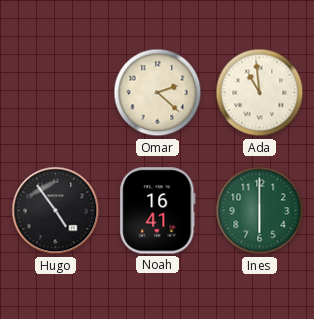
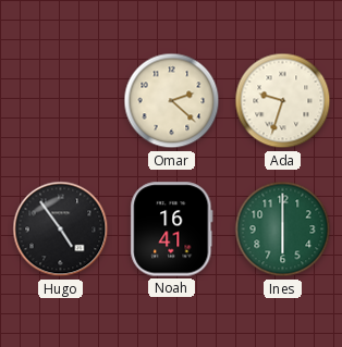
Ada: 10:59 -> 9:33
